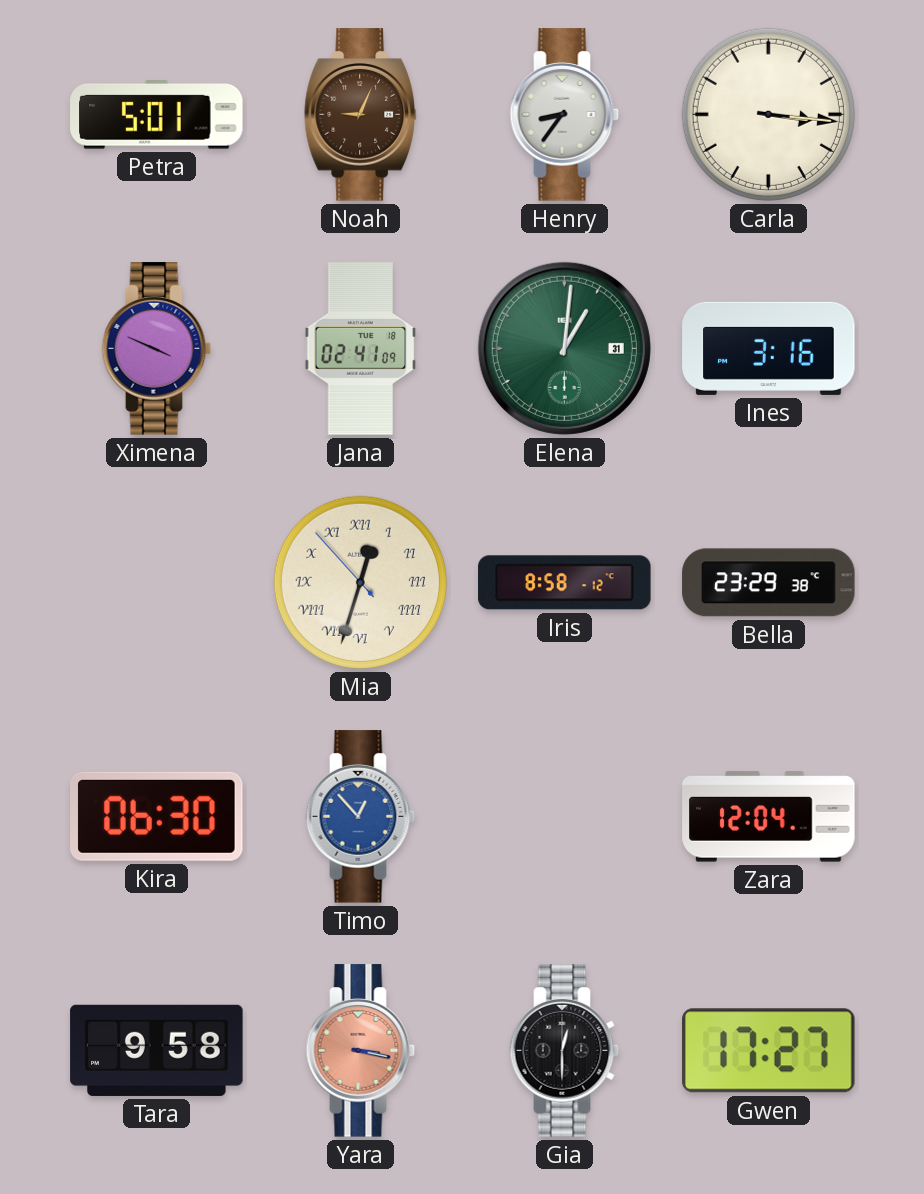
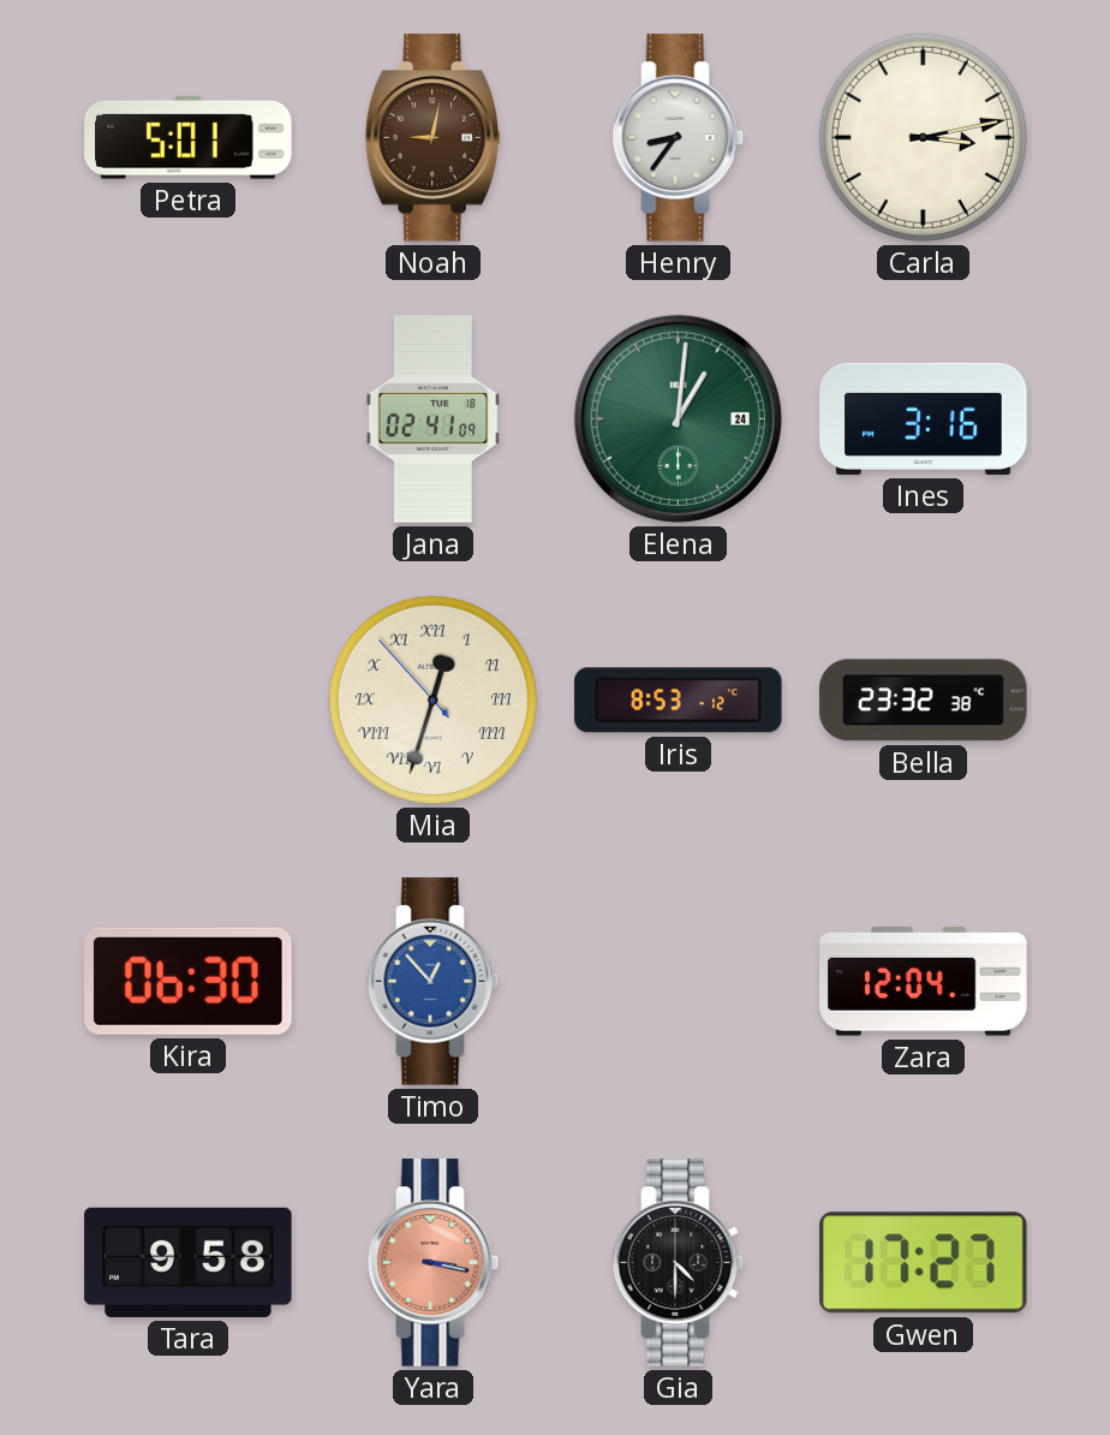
Noah: 9:04 -> 9:02
Carla: 3:16 -> 3:13
Ximena: 3:49 -> none
Elena date: 31 -> 24
Iris: 8:58 -> 8:53
Bella: 23:29 -> 23:32
Gia: 12:30 -> 4:30
